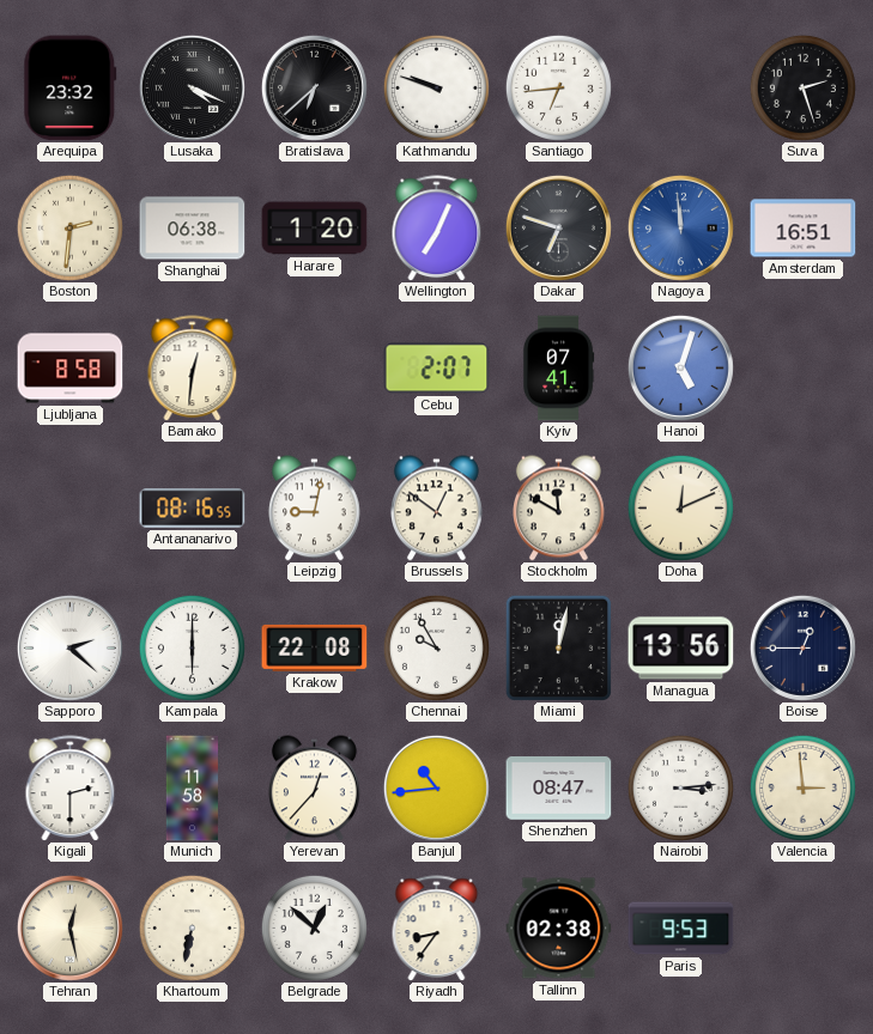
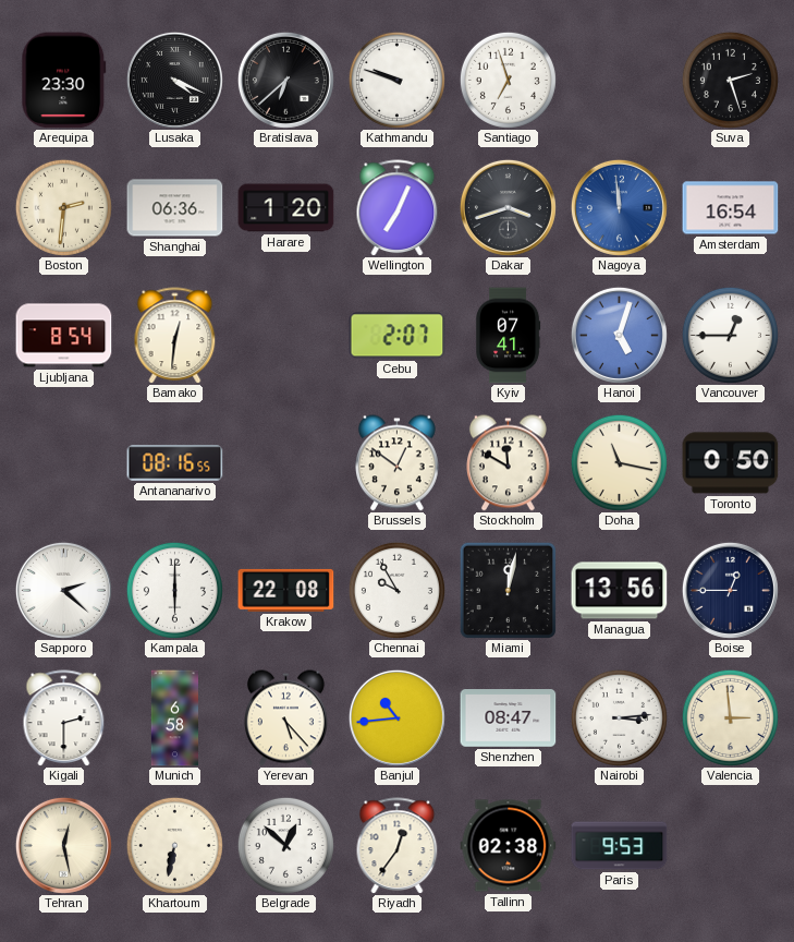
Arequipa: 23:32 -> 23:30
Santiago: 6:44 -> 6:57
Shanghai: 06:38 -> 06:36
Dakar: 6:48 -> 3:42
Amsterdam: 16:51 -> 16:54
Ljubljana: 8:58 -> 8:54
Vancouver: none -> 12:45
Leipzig: 9:02 -> none
Doha: 12:11 -> 11:17
Toronto: none -> 0:50
Munich: 11:58 -> 6:58
Yerevan: 12:37 -> 5:23
Riyadh: 8:36 -> 12:36
